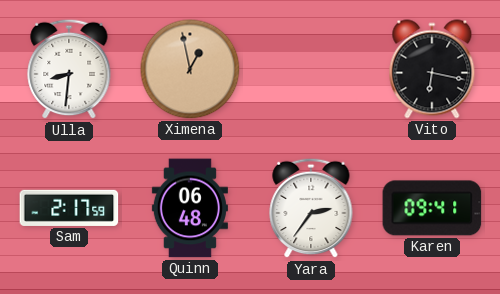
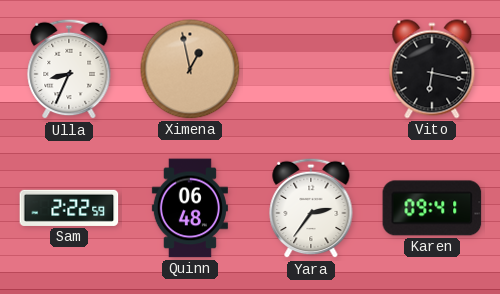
Ulla: 8:31 -> 8:34
Sam: 2:17 -> 2:22
